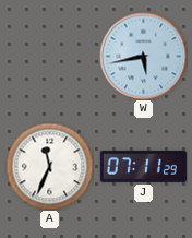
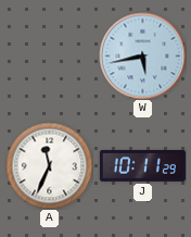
J: 07:11 -> 10:11
